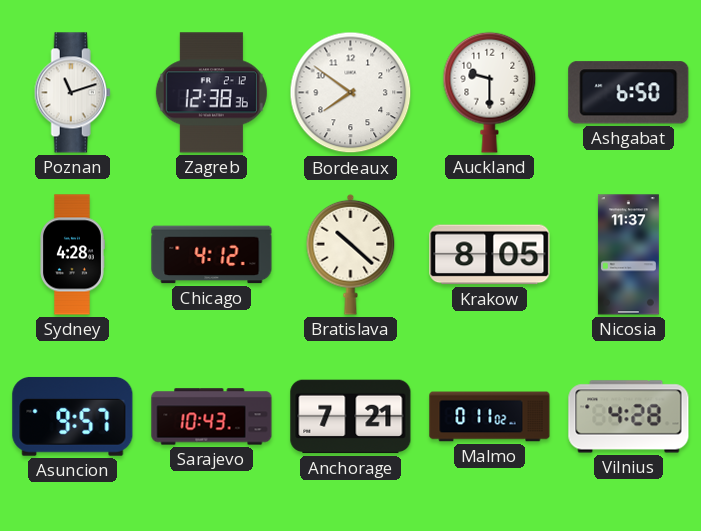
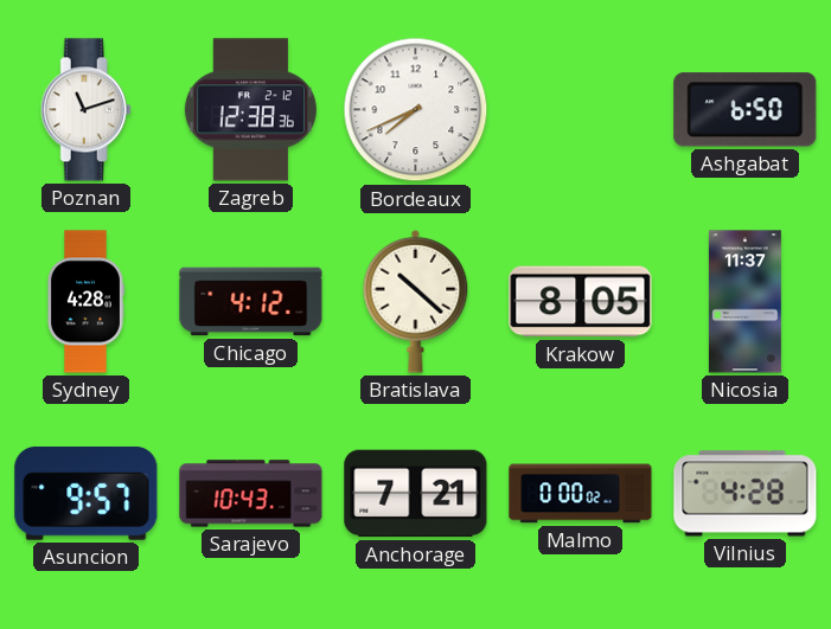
Bordeaux: 7:51 -> 7:41
Auckland: 9:30 -> none
Malmo: 0:11 -> 0:00
